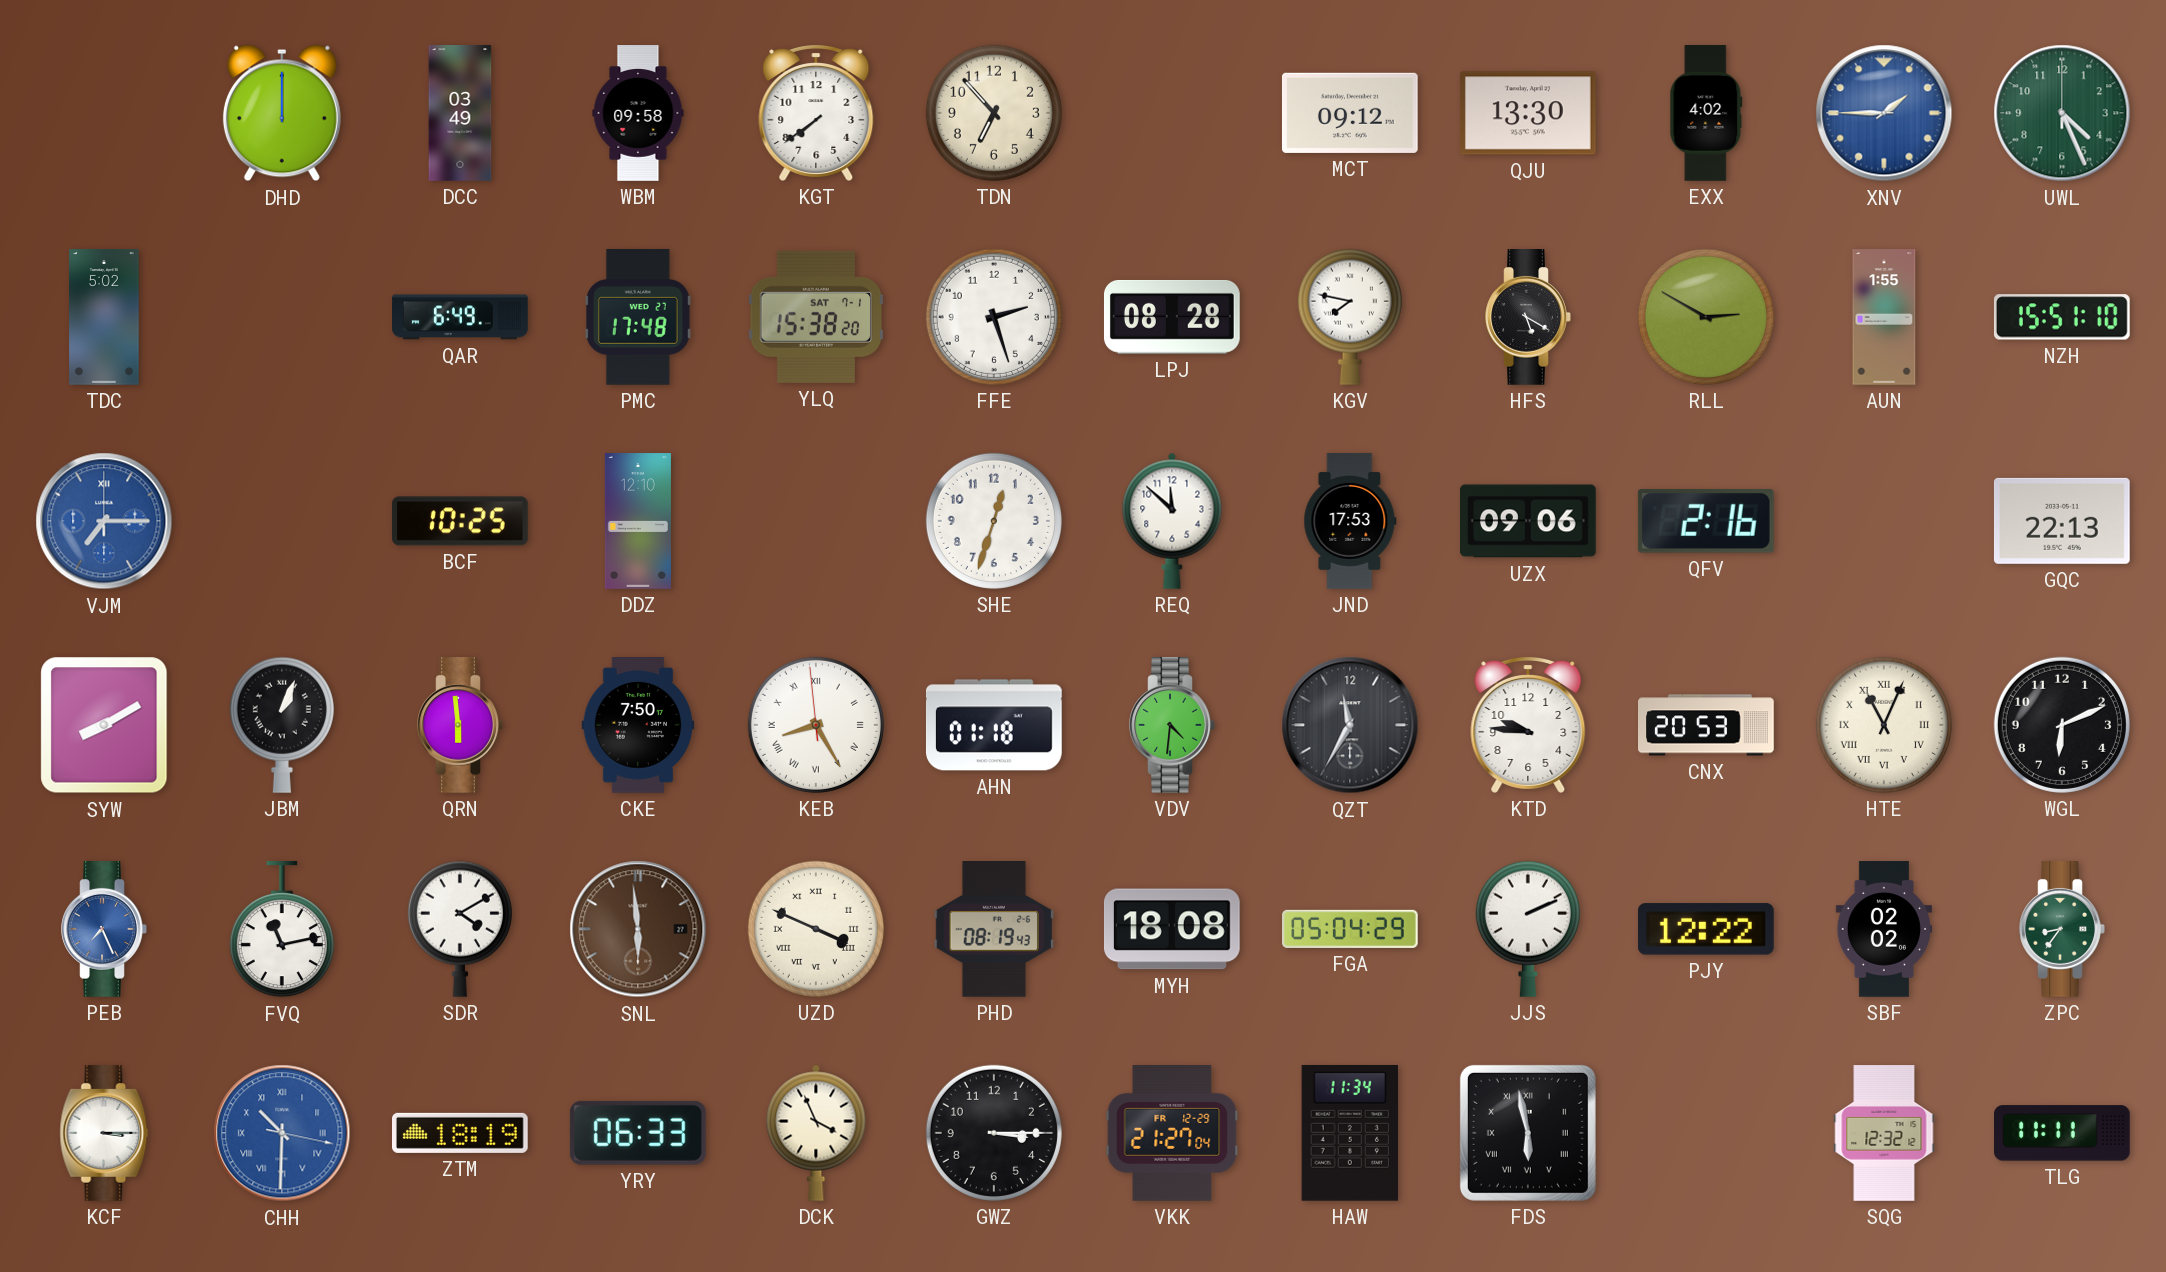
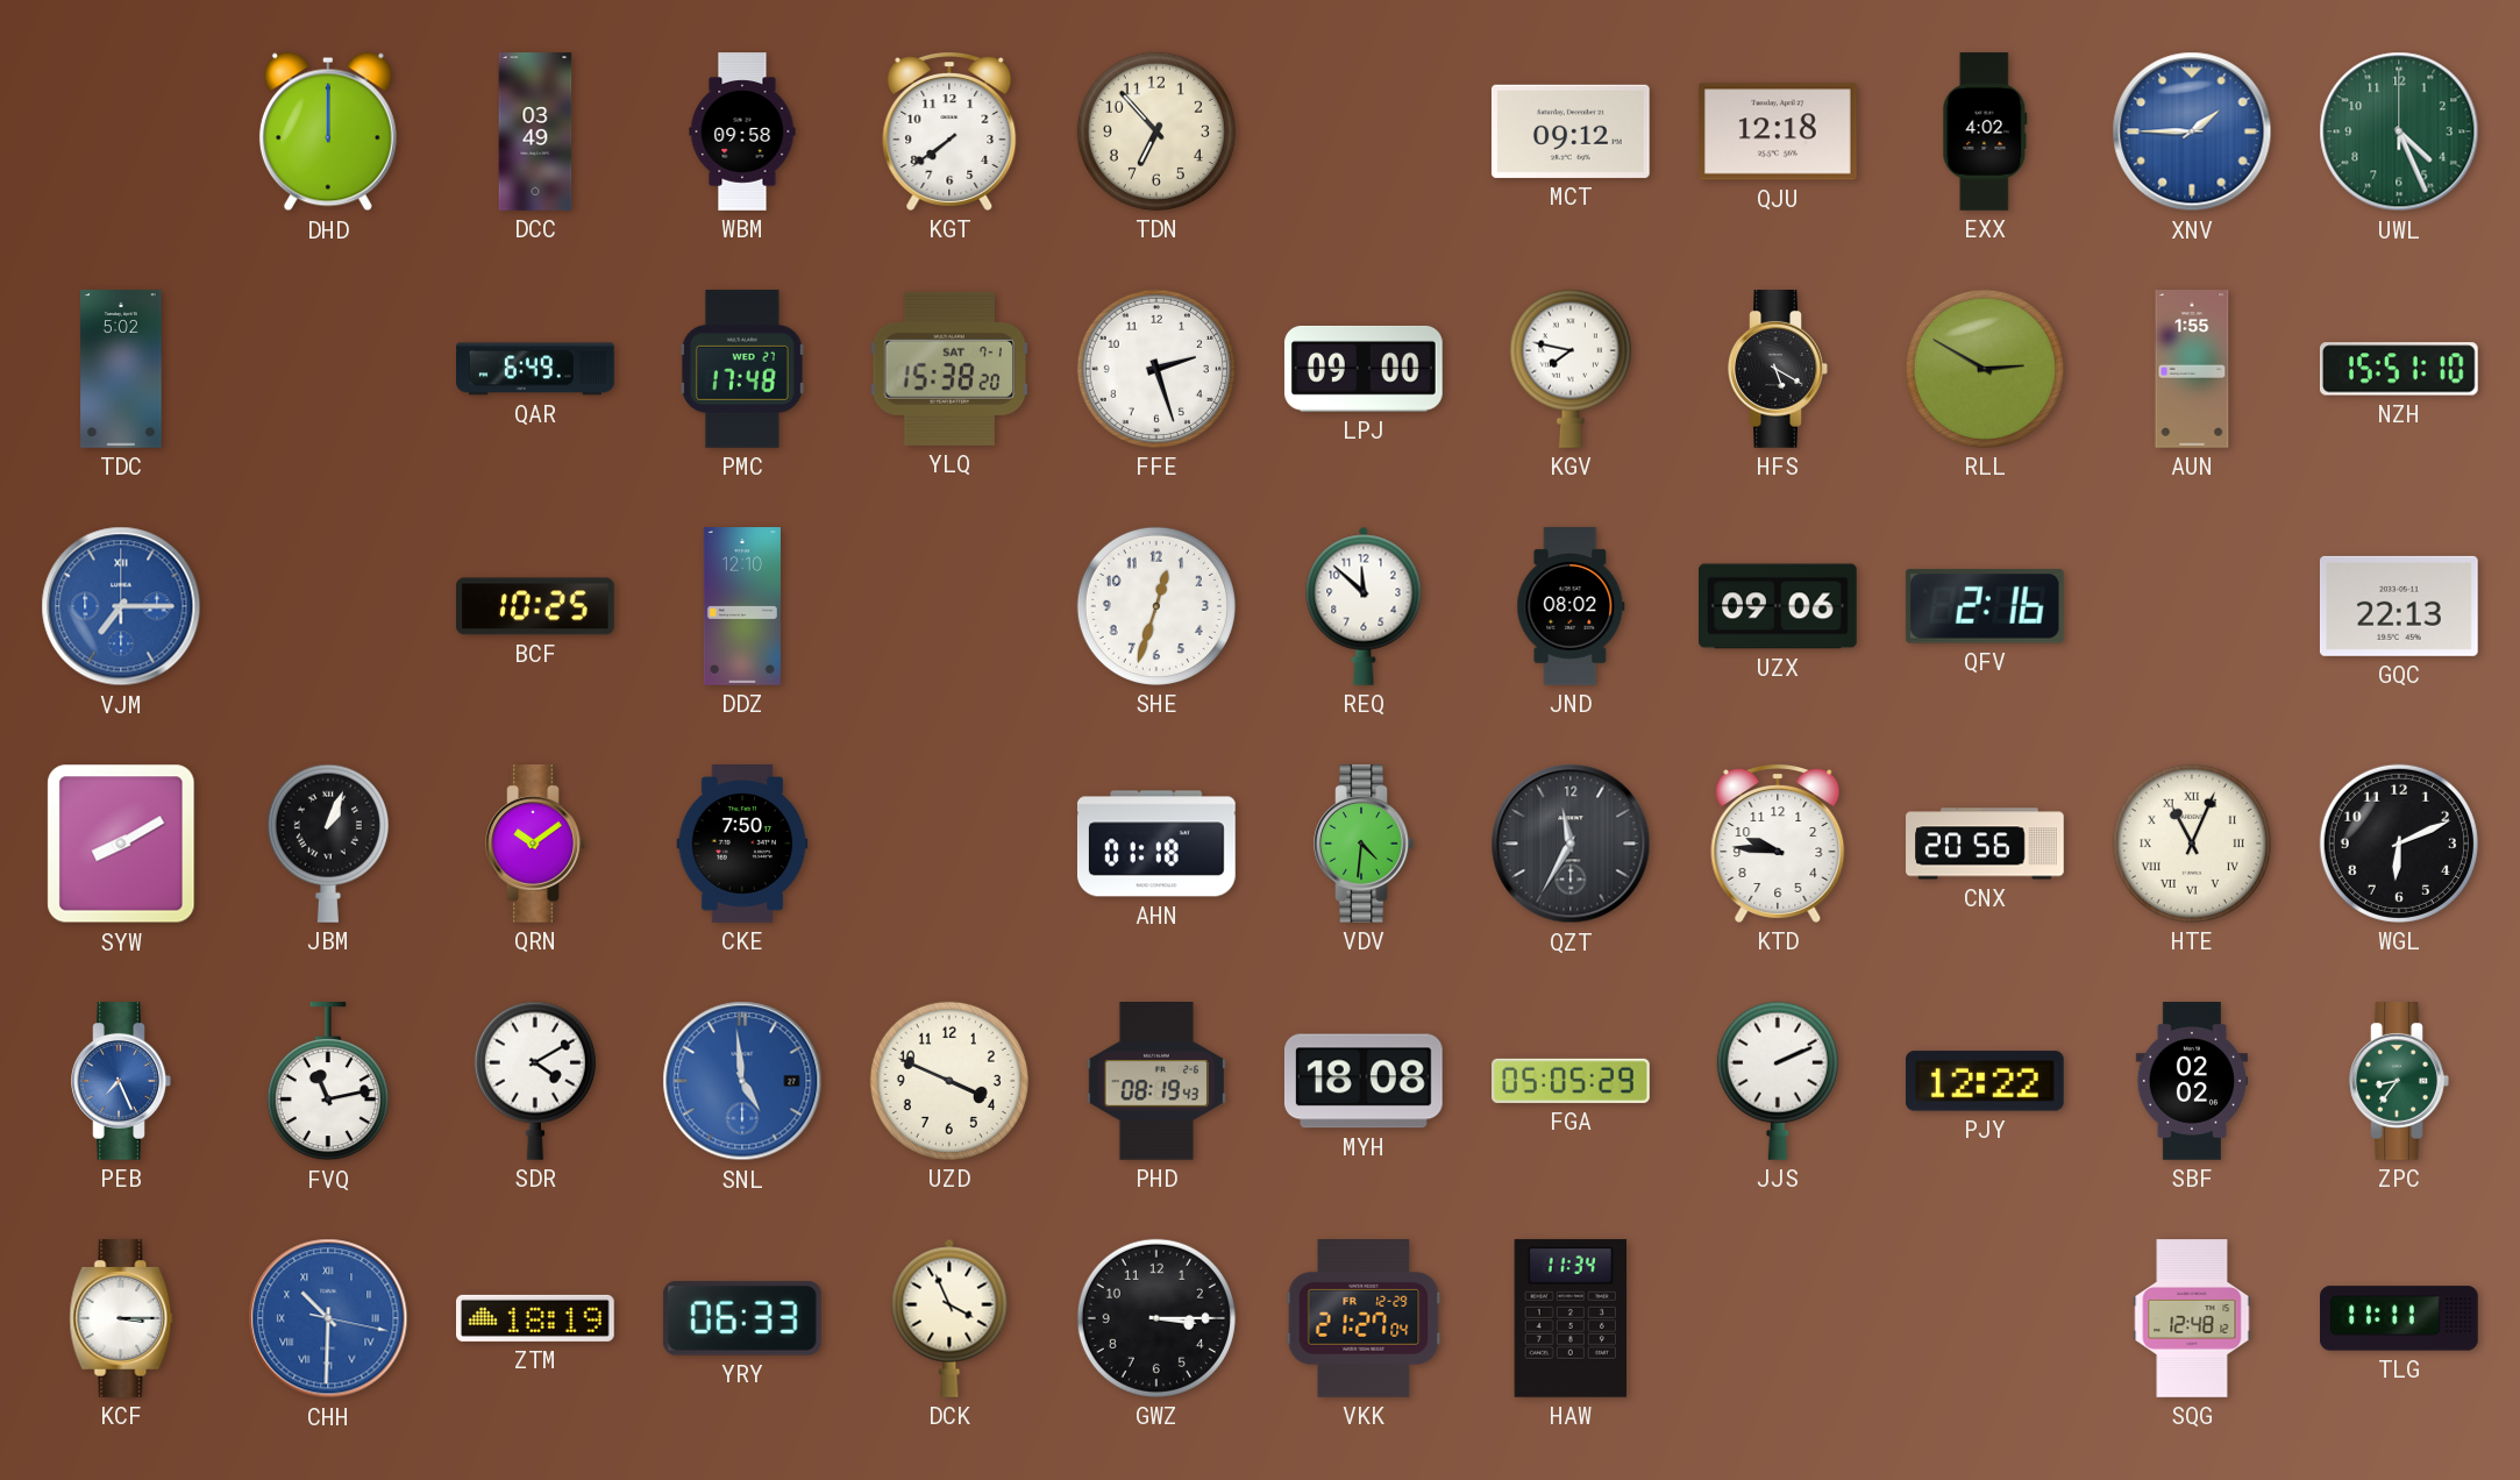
QJU: 13:30 -> 12:18
LPJ: 08:28 -> 09:00
JND: 17:53 -> 08:02
QRN: 5:59 -> 10:09
KEB: 8:24 -> none
CNX: 20:53 -> 20:56
SNL: 5:59 -> 4:59
SNL dial: brown -> blue
UZD numerals: Roman -> Arabic
FGA: 05:04 -> 05:05
FDS: 5:58 -> none
SQG: 12:32 -> 12:48
